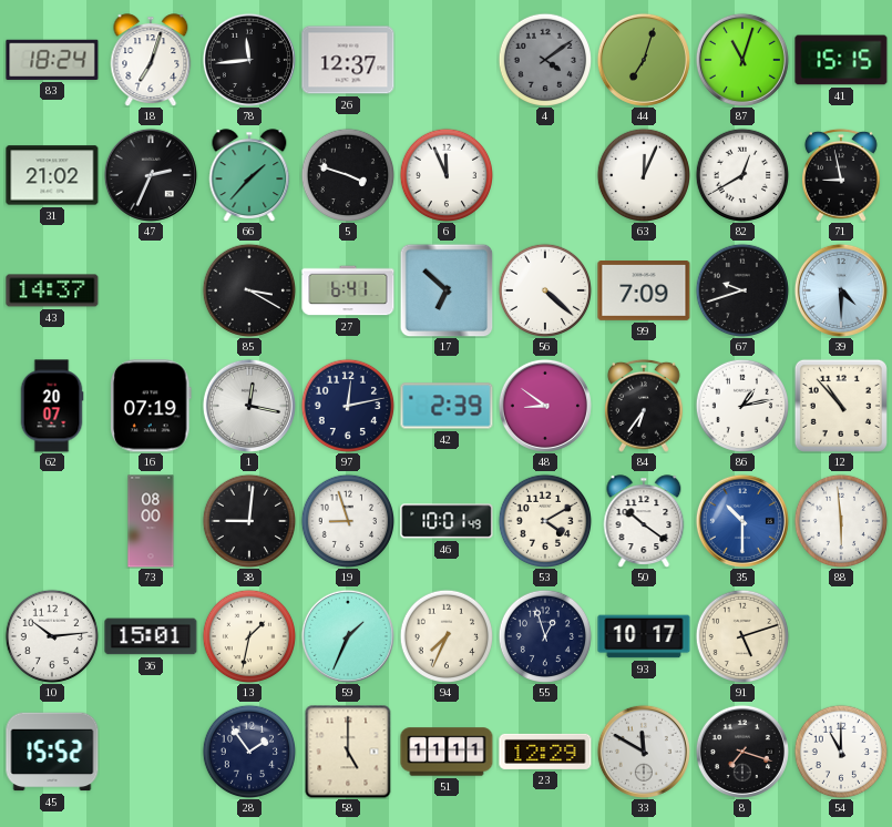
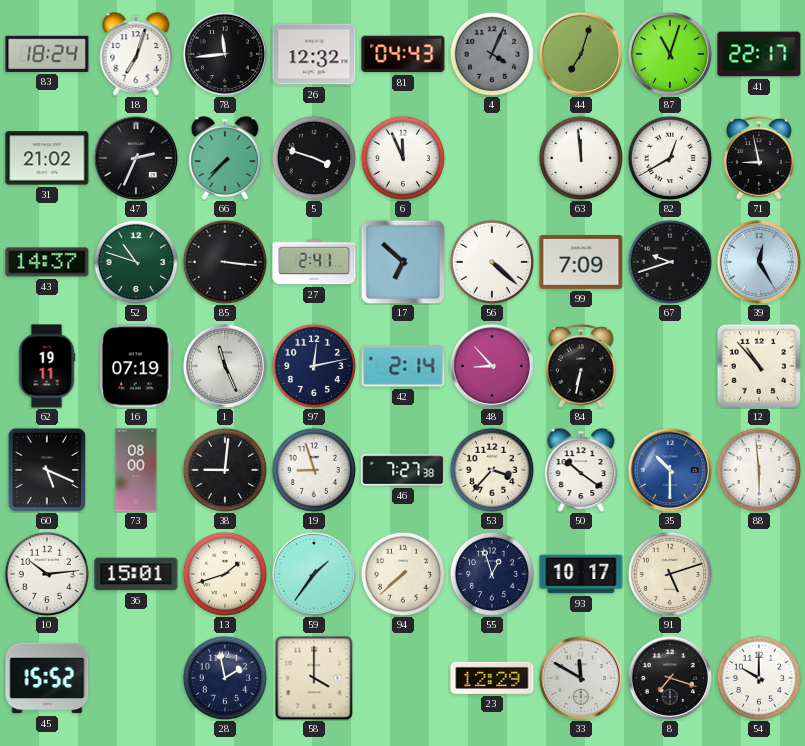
26: 12:37 -> 12:32
81: none -> 04:43
4: 4:09 -> 4:04
41: 15:15 -> 22:17
66: 1:37 -> 7:37
63: 12:04 -> 11:59
52: none -> 10:48
85: 3:20 -> 3:16
27: 6:41 -> 2:41
39: 4:30 -> 12:25
62: 20:07 -> 19:11
1: 12:17 -> 11:26
42: 2:39 -> 2:14
48: 8:51 -> 8:53
84: 6:36 -> 6:32
86: 1:13 -> none
60: none -> 5:19
46: 10:01 -> 7:27
53: 4:10 -> 3:37
13: 1:32 -> 1:42
59: 1:34 -> 1:36
94: 7:34 -> 7:38
28: 1:54 -> 1:58
58: 5:00 -> 4:00
51: 11:11 -> none
54: 11:00 -> 10:00
